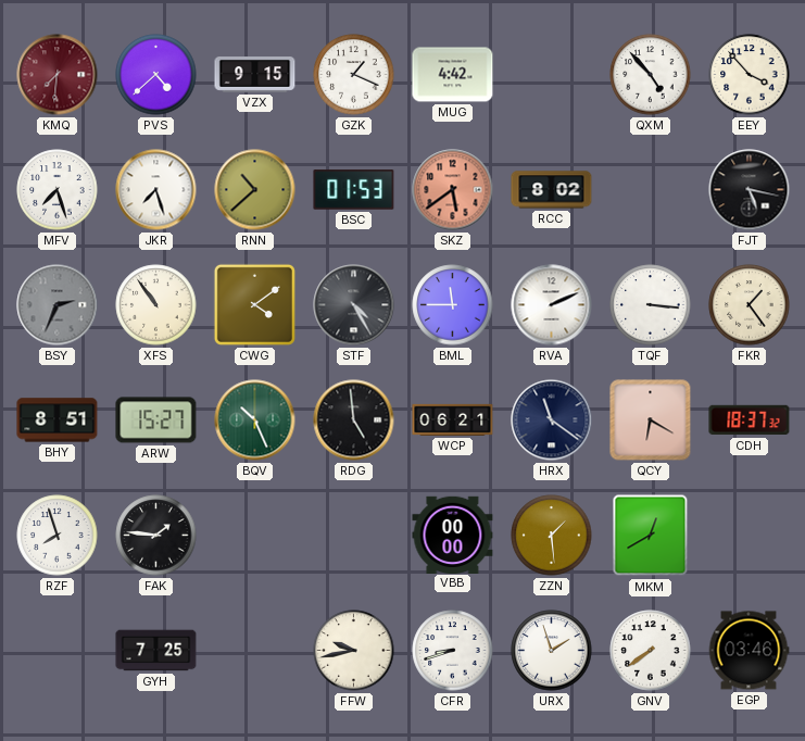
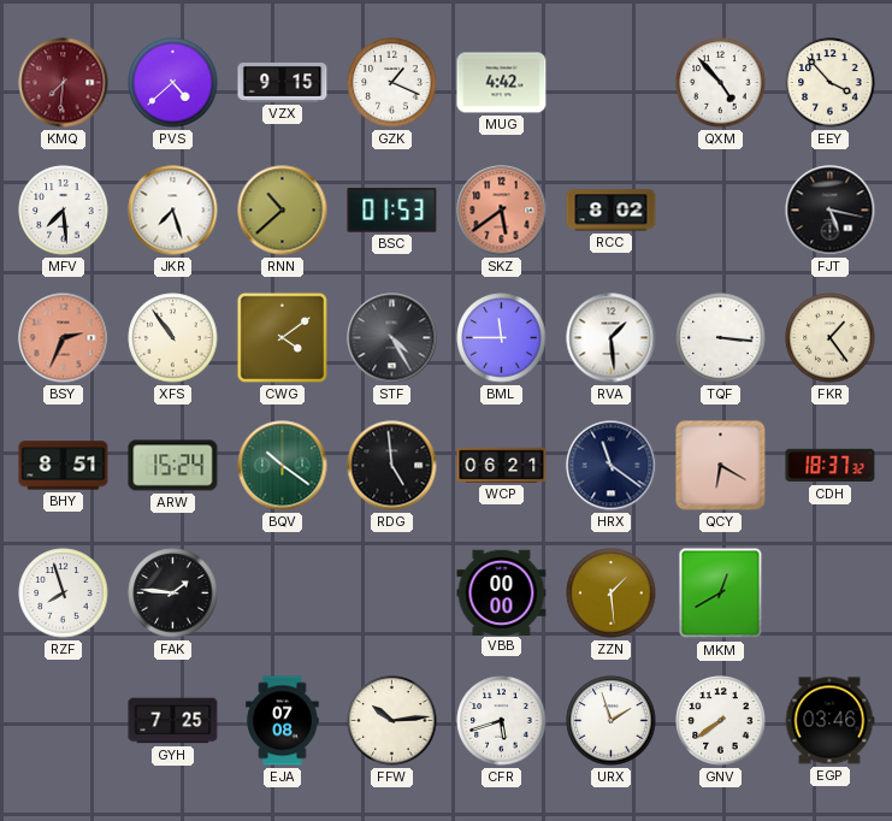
MFV: 7:27 -> 7:29
BSY dial: grey -> salmon
RVA: 2:11 -> 1:29
ARW: 15:27 -> 15:24
BQV: 10:26 -> 10:21
EJA: none -> 07:08
FFW: 9:43 -> 10:14
CFR: 8:42 -> 5:42
